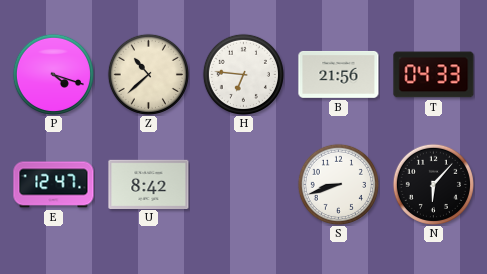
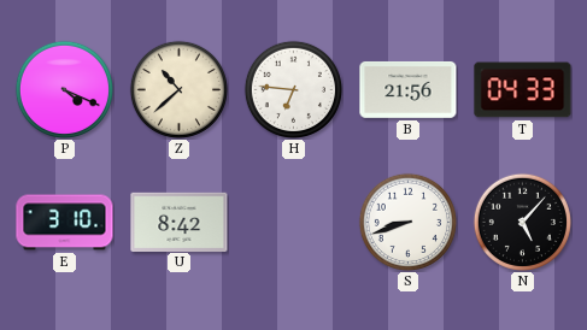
P: 4:18 -> 4:19
E: 12:47 -> 3:10
N: 6:07 -> 5:07
